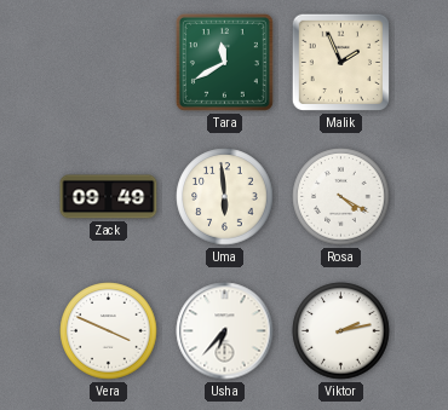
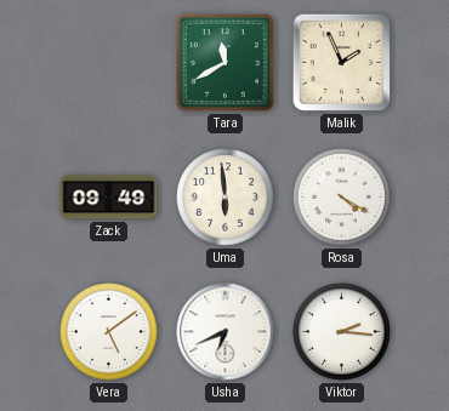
Vera: 3:49 -> 5:09
Usha: 6:37 -> 6:41
Viktor: 2:13 -> 2:16
